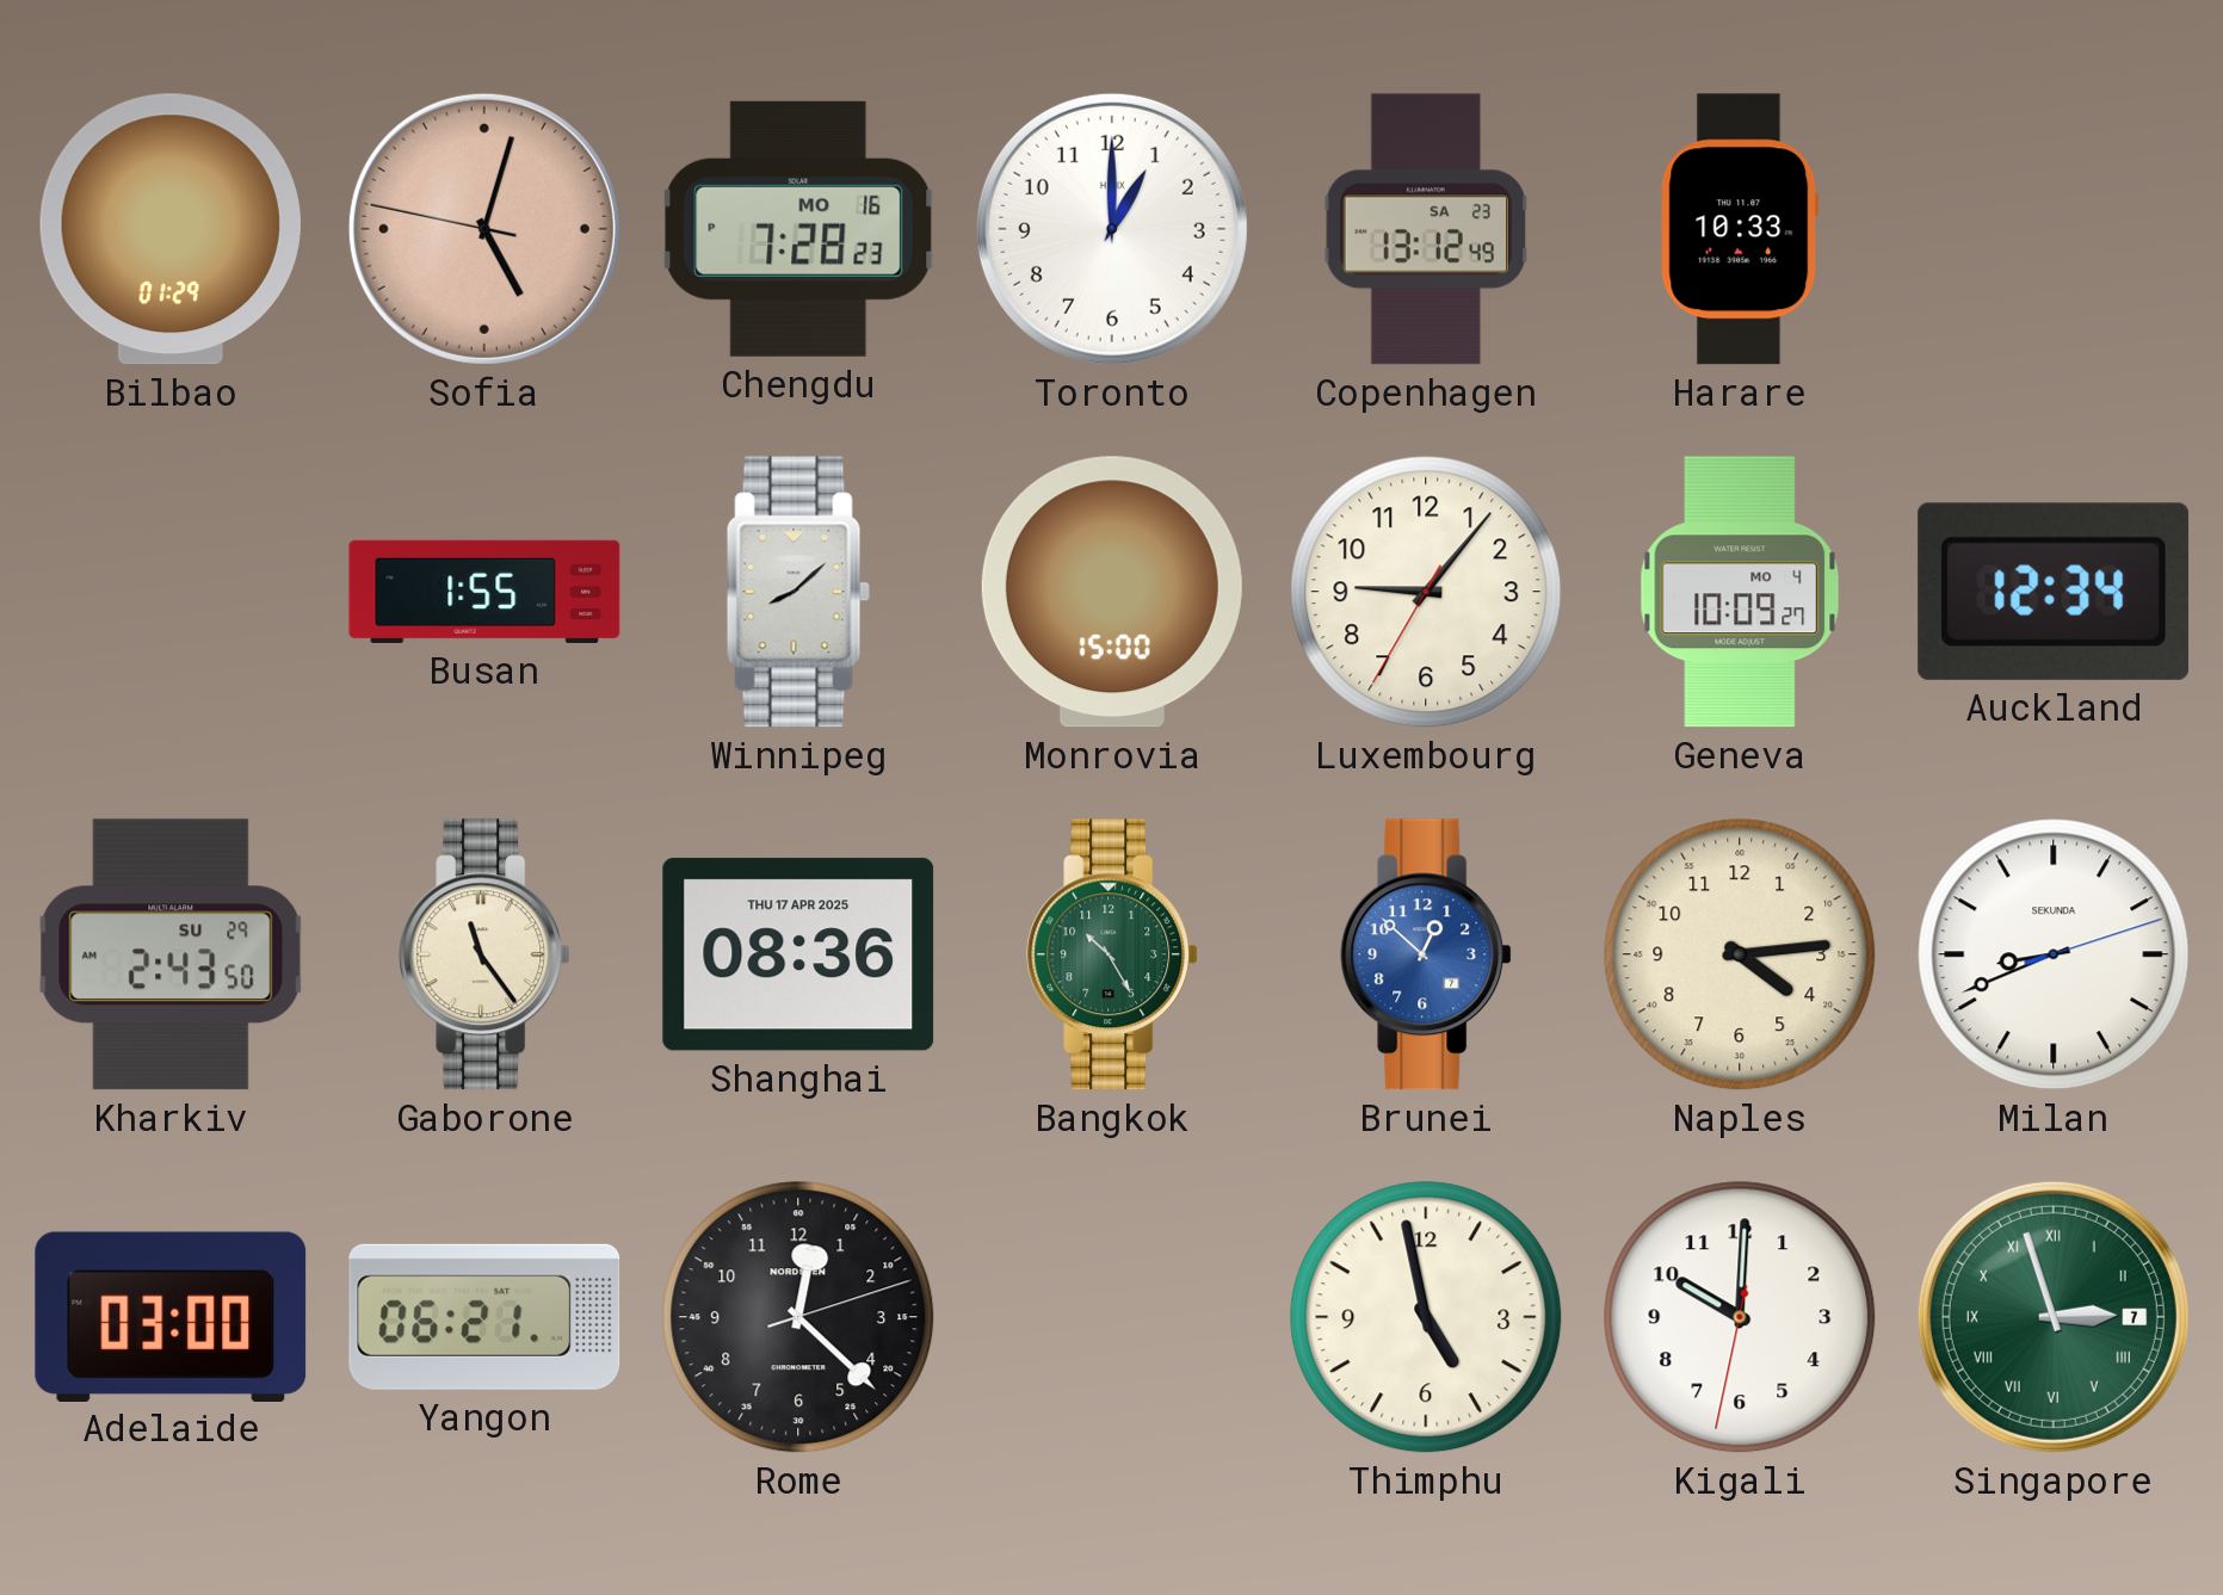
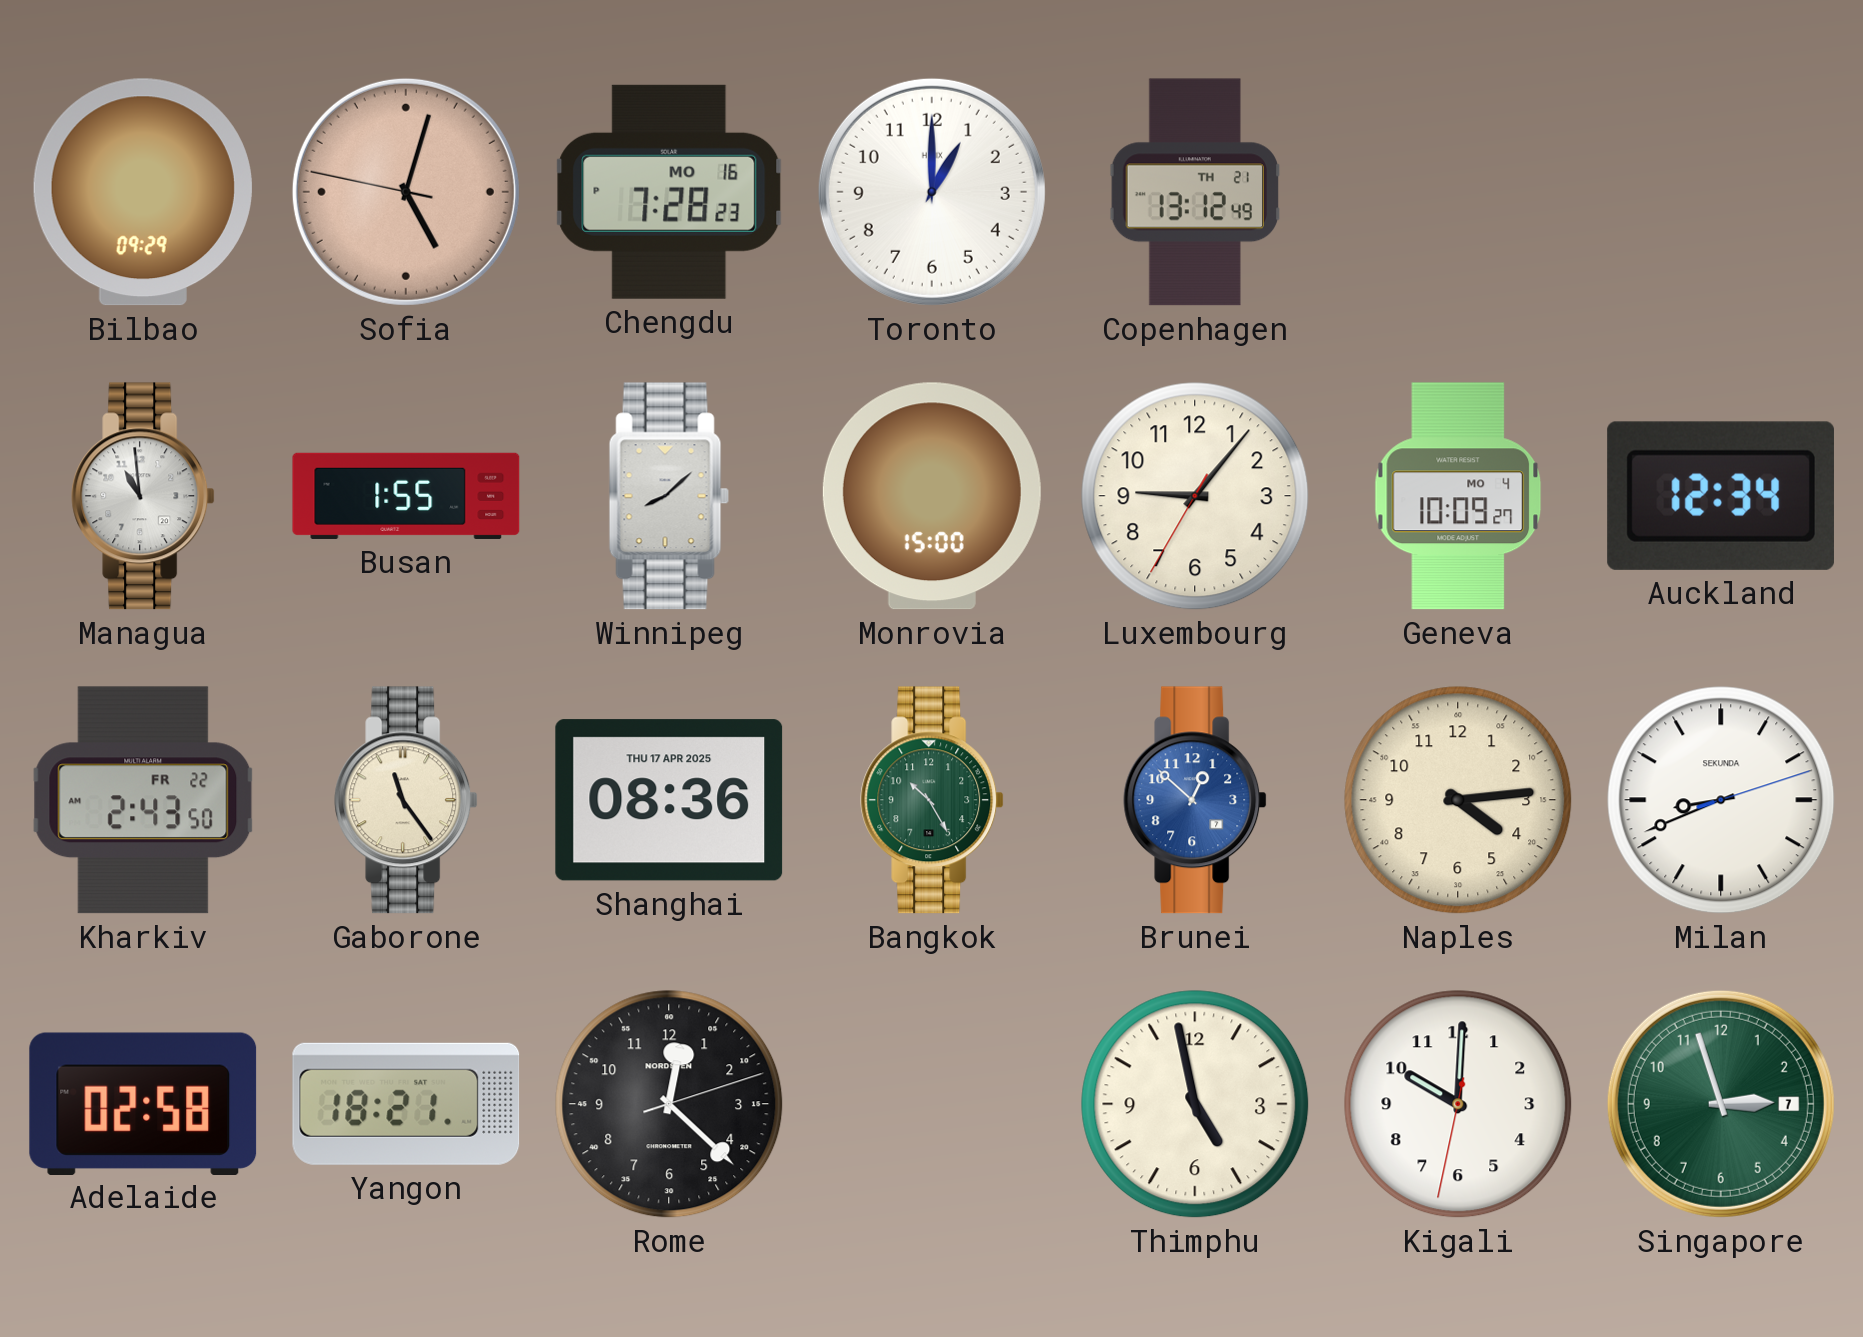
Bilbao: 01:29 -> 09:29
Copenhagen date: SA 23 -> TH 21
Harare: 10:33 -> none
Managua: none -> 10:59
Kharkiv date: SU 29 -> FR 22
Adelaide: 03:00 -> 02:58
Yangon: 06:21 -> 18:21
Singapore numerals: Roman -> Arabic
